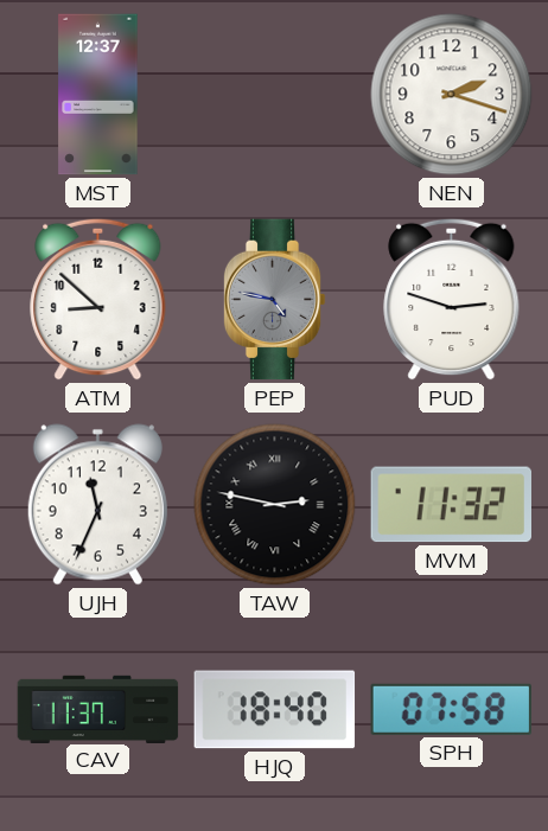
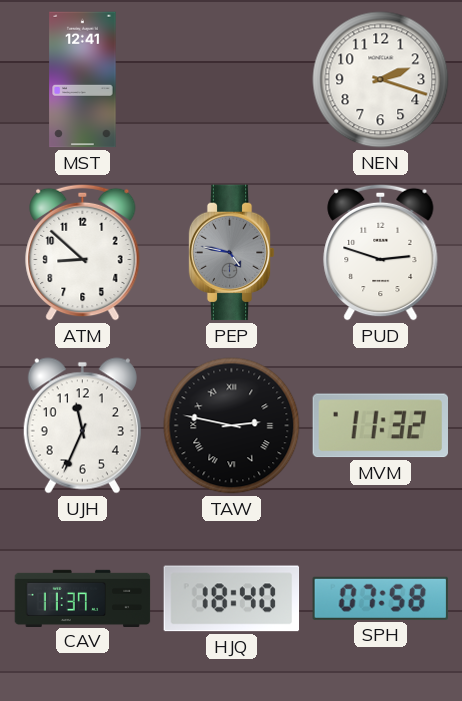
MST: 12:37 -> 12:41
